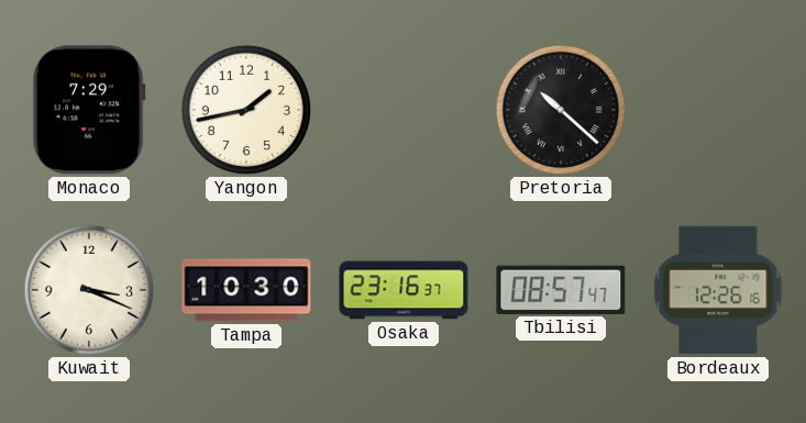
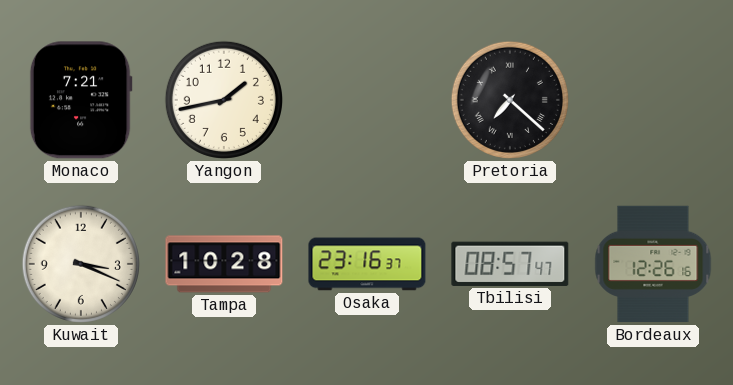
Monaco: 7:29 -> 7:21
Pretoria: 10:22 -> 7:22
Tampa: 10:30 -> 10:28
